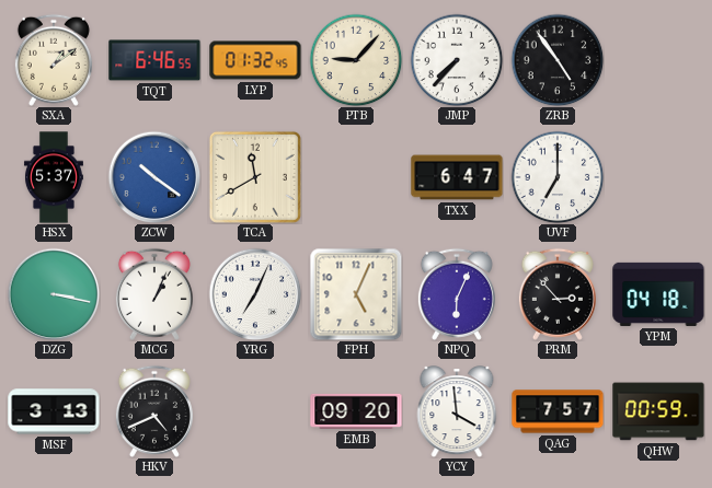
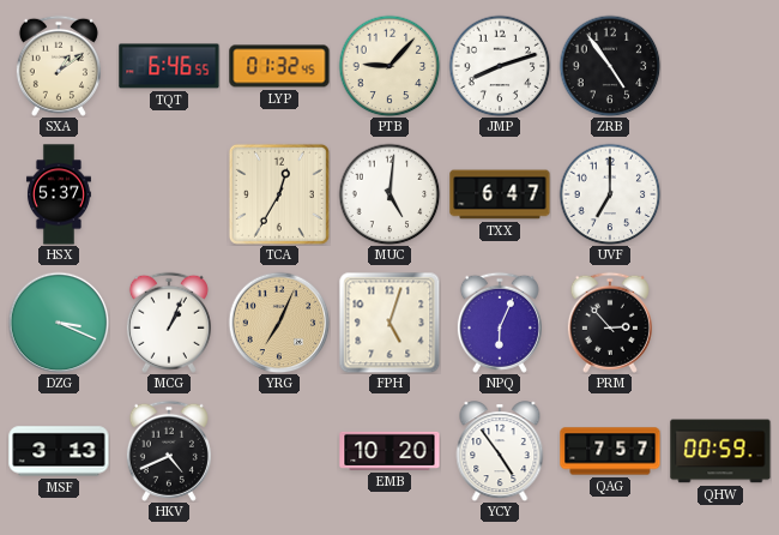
JMP: 7:37 -> 8:12
ZCW: 10:21 -> none
TCA: 11:40 -> 12:35
MUC: none -> 5:01
DZG: 3:17 -> 3:19
YRG dial: white -> champagne
FPH: 5:04 -> 5:03
YPM: 04:18 -> none
EMB: 09:20 -> 10:20
YCY: 3:59 -> 4:54
